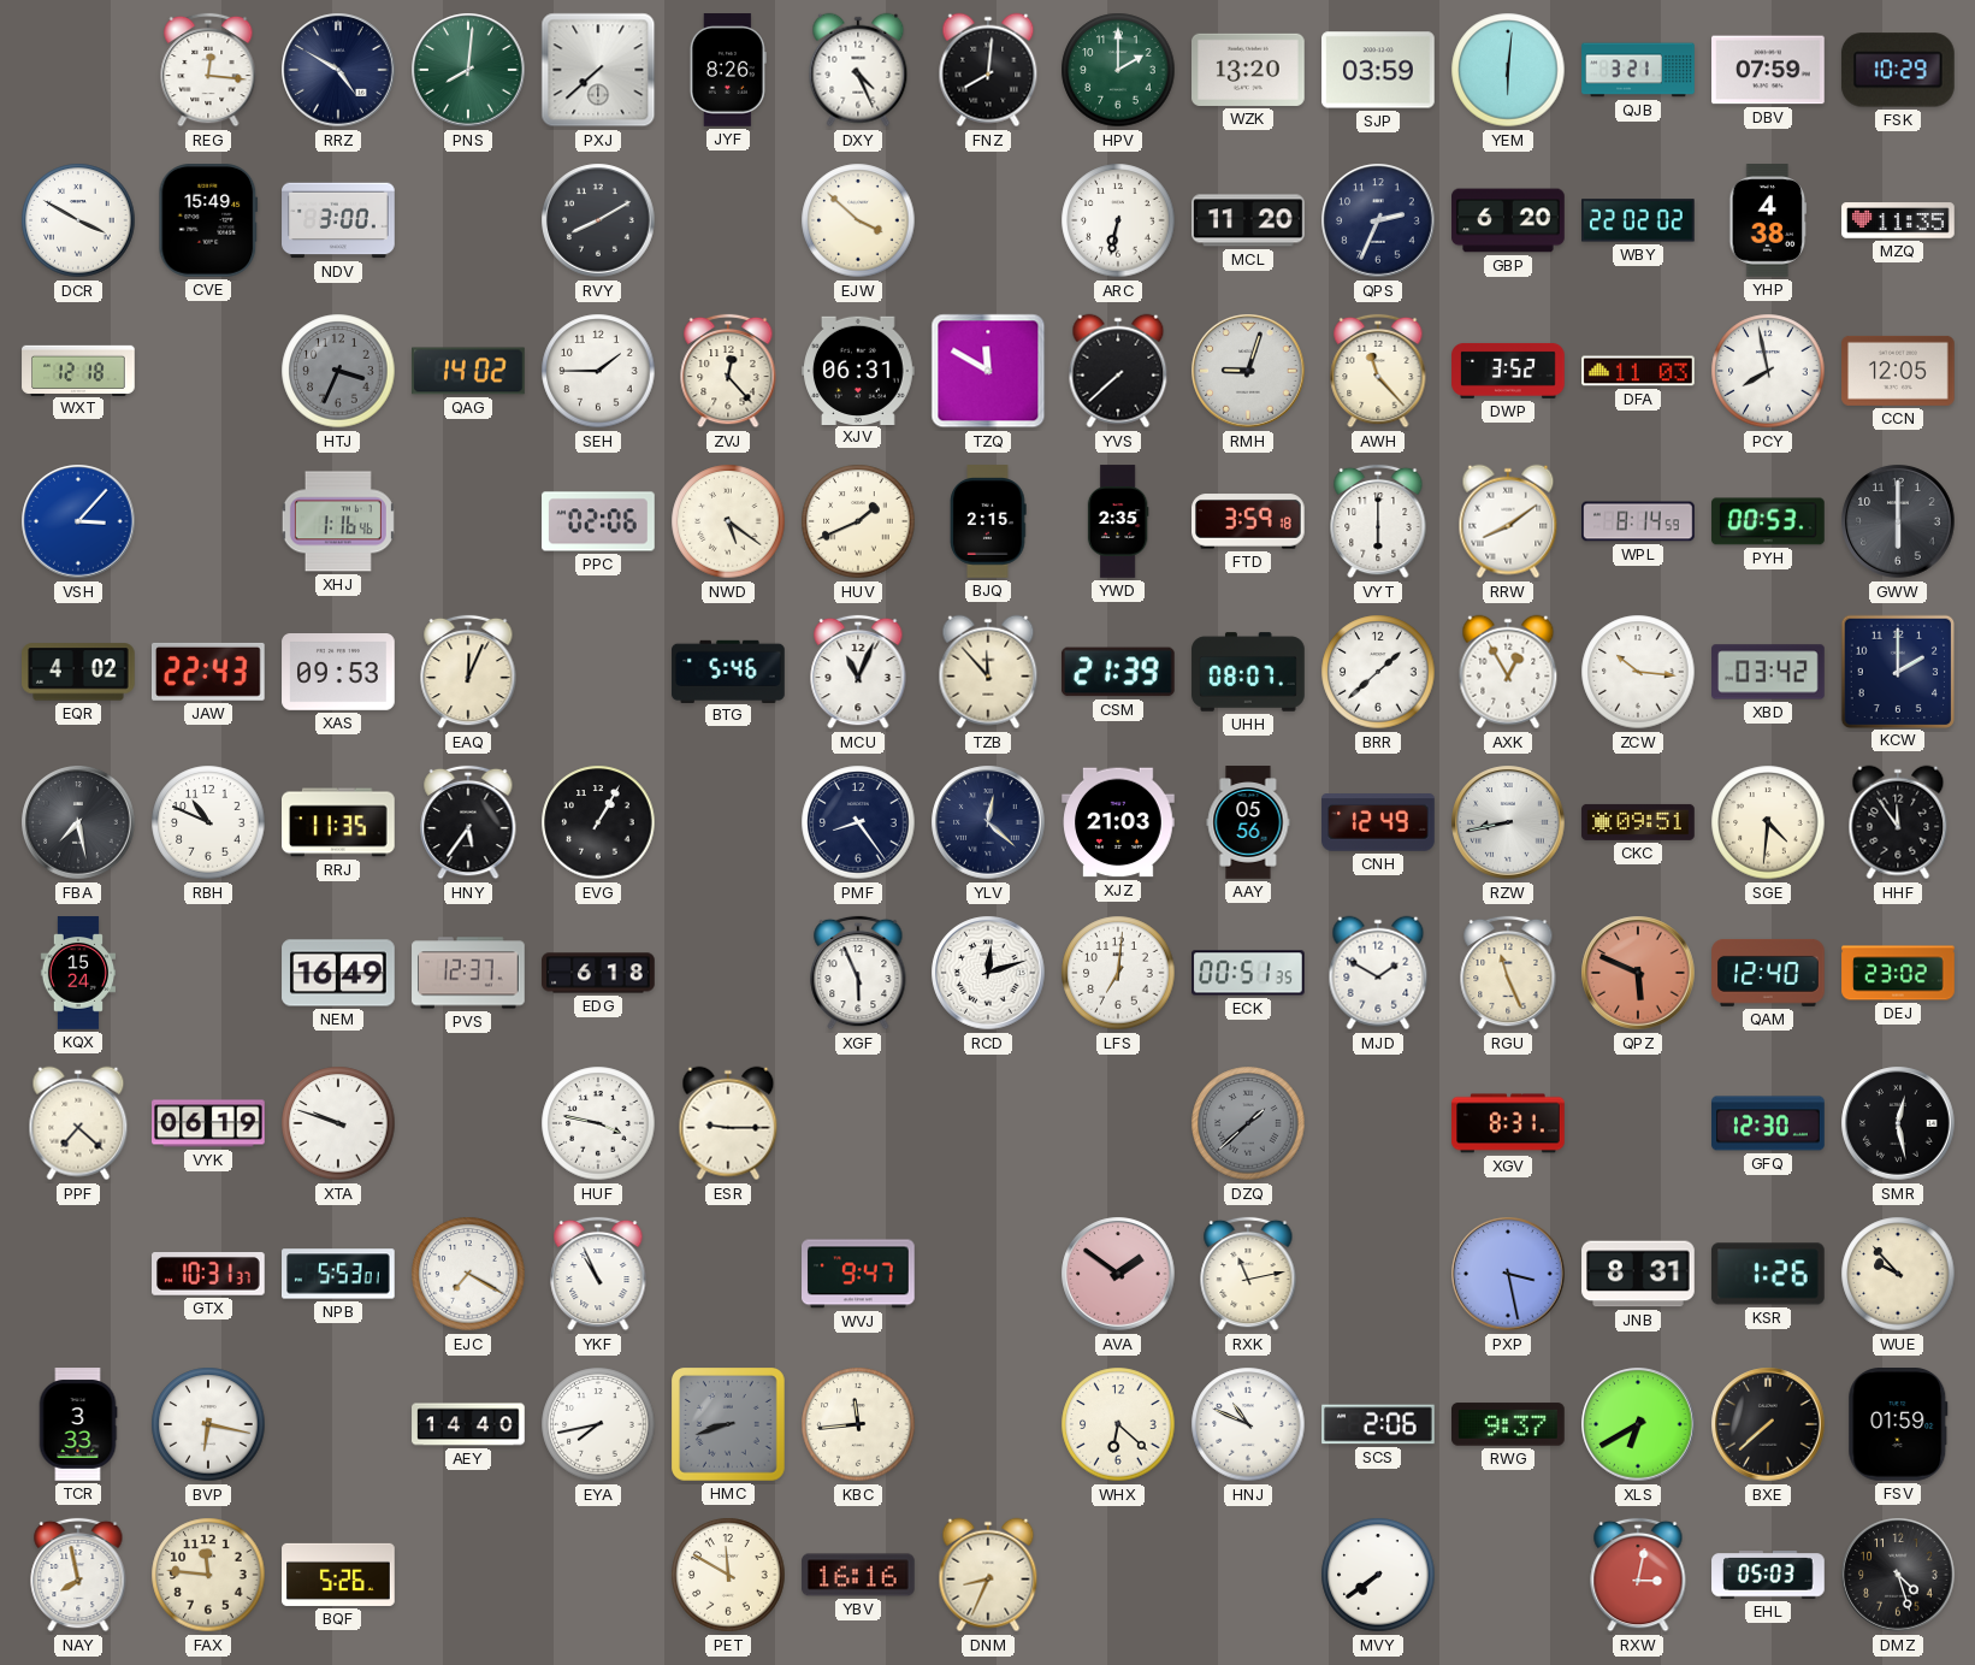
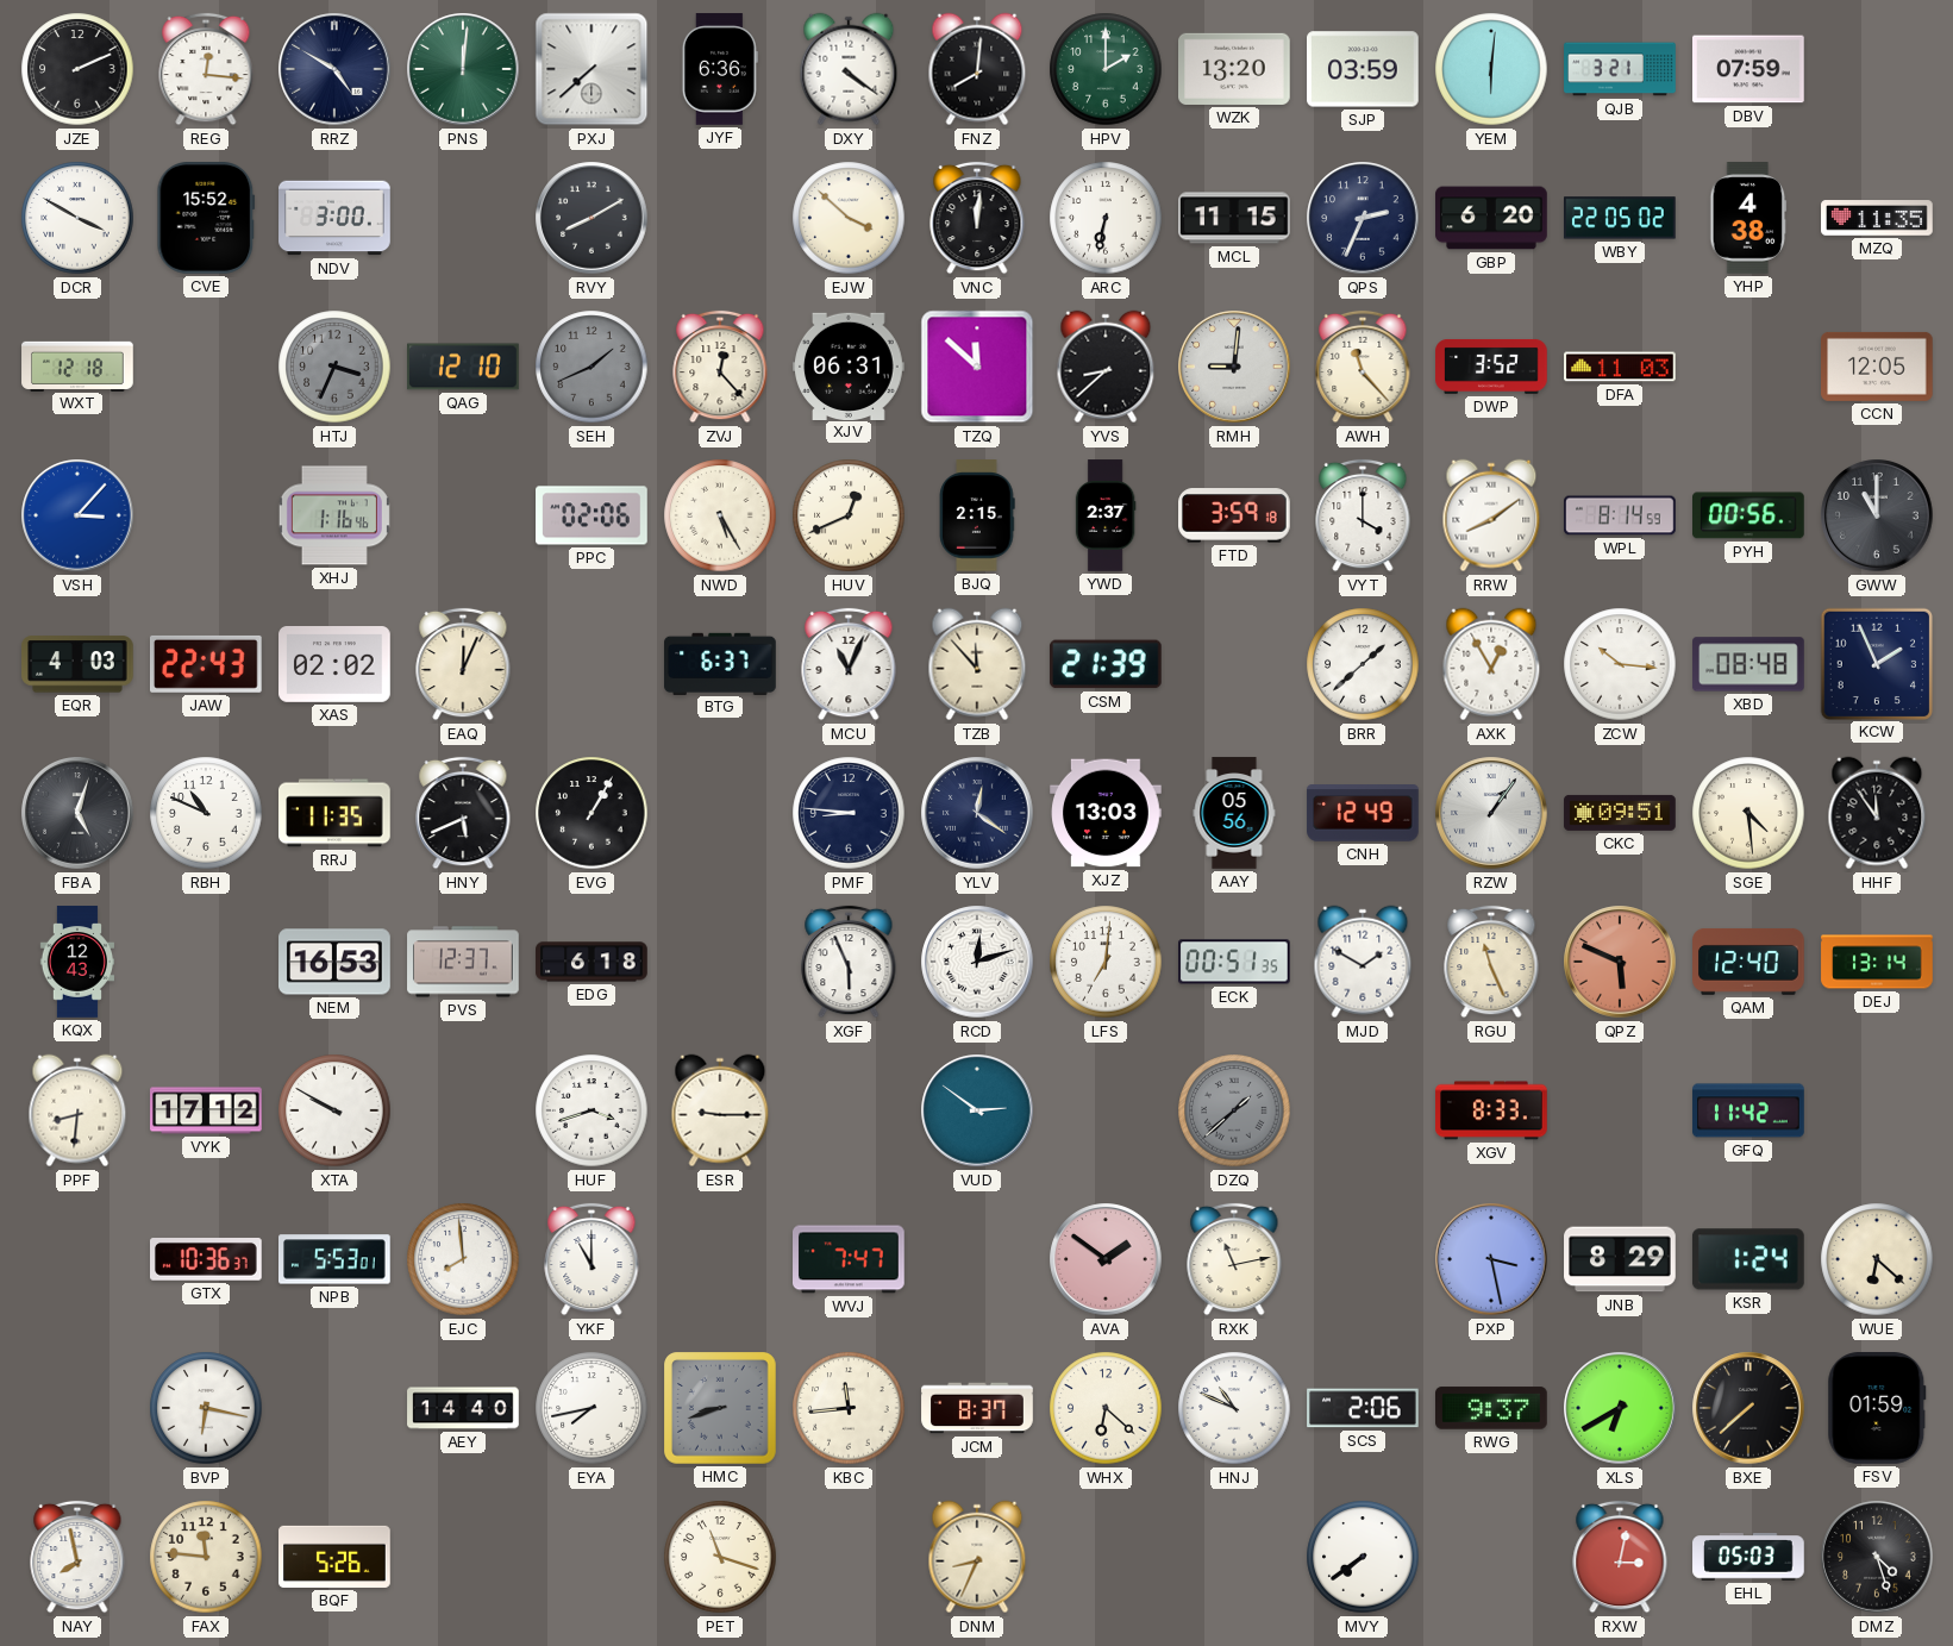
JZE: none -> 2:11
PNS: 8:01 -> 12:01
JYF: 8:26 -> 6:36
DXY: 4:26 -> 4:21
FSK: 10:29 -> none
CVE: 15:49 -> 15:52
VNC: none -> 12:01
MCL: 11:20 -> 11:15
WBY: 22:02 -> 22:05
QAG: 14:02 -> 12:10
SEH: 1:45 -> 1:41
SEH dial: white -> grey
TZQ: 11:50 -> 11:52
YVS: 7:38 -> 8:38
RMH: 9:03 -> 9:01
PCY: 7:58 -> none
NWD: 5:21 -> 5:25
HUV: 1:41 -> 12:41
YWD: 2:35 -> 2:37
VYT: 6:00 -> 4:00
PYH: 00:53 -> 00:56
GWW: 6:00 -> 11:00
EQR: 4:02 -> 4:03
XAS: 09:53 -> 02:02
BTG: 5:46 -> 6:37
UHH: 08:07 -> none
XBD: 03:42 -> 08:48
KCW: 2:00 -> 1:56
FBA: 7:28 -> 5:03
HNY: 5:36 -> 5:41
PMF: 8:24 -> 8:46
YLV: 12:22 -> 12:21
XJZ: 21:03 -> 13:03
RZW: 8:43 -> 1:06
SGE: 4:31 -> 4:29
KQX: 15:24 -> 12:43
NEM: 16:49 -> 16:53
DEJ: 23:02 -> 13:14
PPF: 7:22 -> 8:31
VYK: 06:19 -> 17:12
XTA: 9:48 -> 9:50
HUF: 3:47 -> 3:42
VUD: none -> 2:51
XGV: 8:31 -> 8:33
GFQ: 12:30 -> 11:42
SMR: 12:28 -> none
GTX: 10:31 -> 10:36
EJC: 7:20 -> 7:59
YKF: 10:56 -> 11:00
WVJ: 9:47 -> 7:47
JNB: 8:31 -> 8:29
KSR: 1:26 -> 1:24
WUE: 9:53 -> 6:22
TCR: 3:33 -> none
JCM: none -> 8:37
PET: 11:50 -> 11:18
YBV: 16:16 -> none
